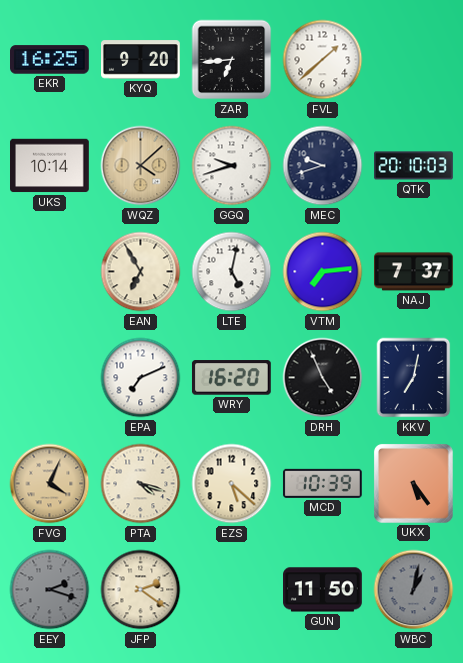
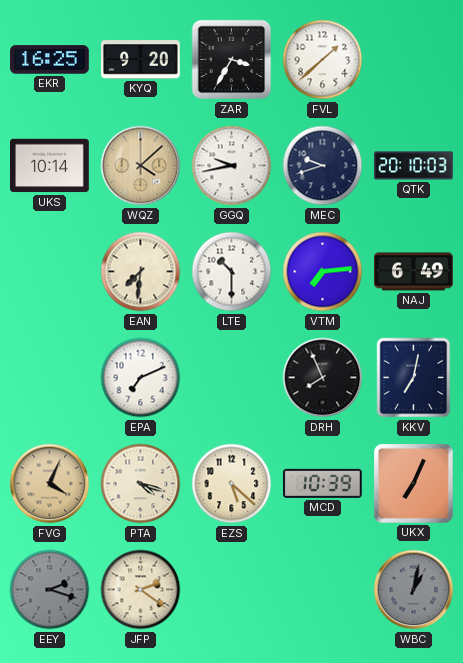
ZAR: 6:44 -> 3:35
GGQ: 9:42 -> 9:43
EAN: 6:55 -> 7:31
LTE: 5:02 -> 10:30
NAJ: 7:37 -> 6:49
WRY: 16:20 -> none
DRH: 4:56 -> 7:56
UKX: 5:24 -> 7:04
GUN: 11:50 -> none
